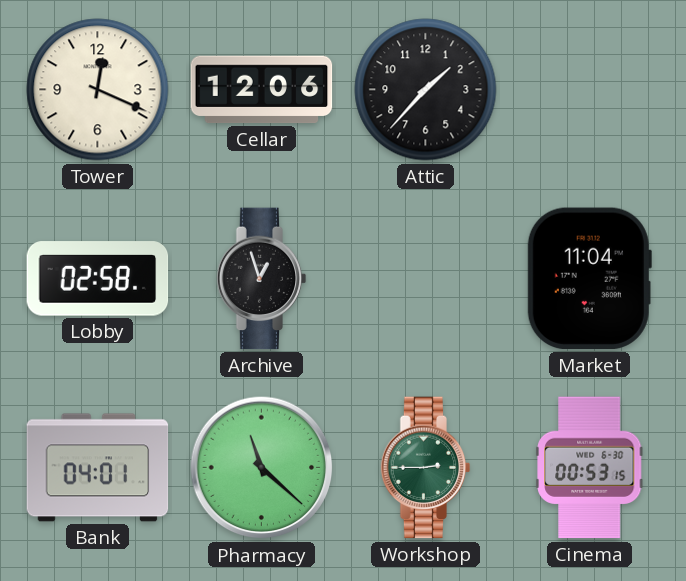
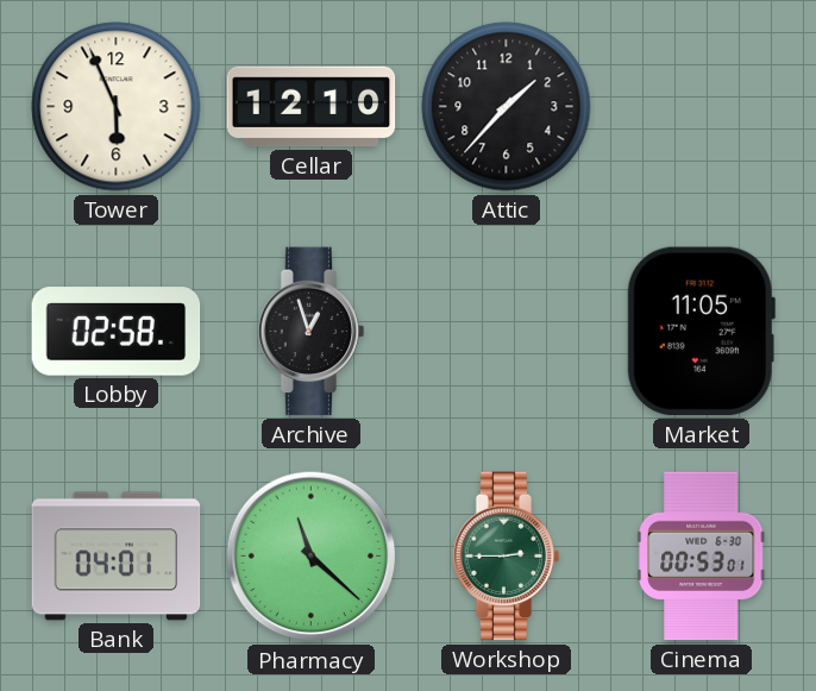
Tower: 12:19 -> 5:56
Cellar: 12:06 -> 12:10
Market: 11:04 -> 11:05
Cinema: 00:53:15 -> 00:53:01
